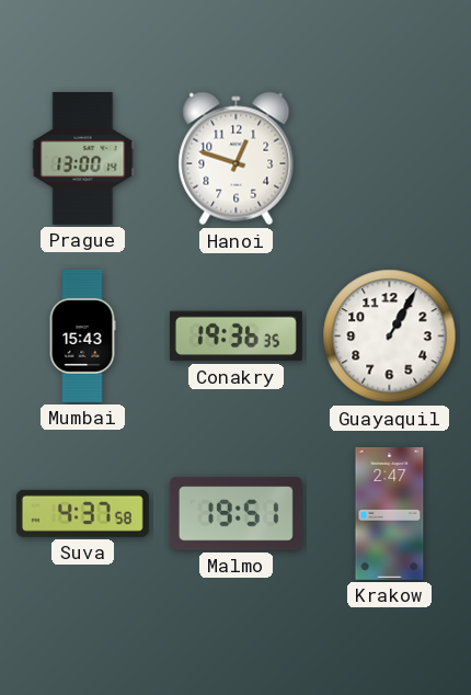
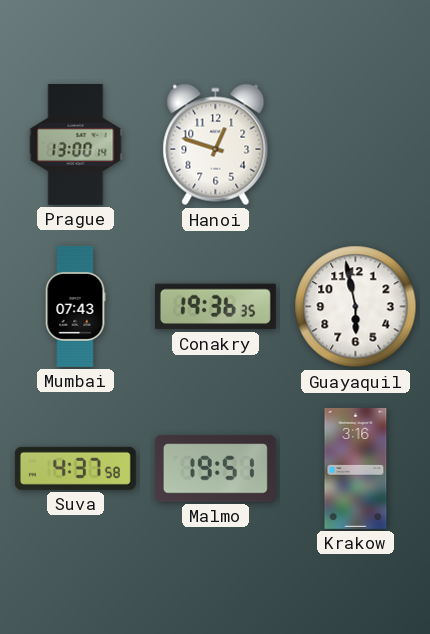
Mumbai: 15:43 -> 07:43
Guayaquil: 1:05 -> 5:58
Krakow: 2:47 -> 3:16
